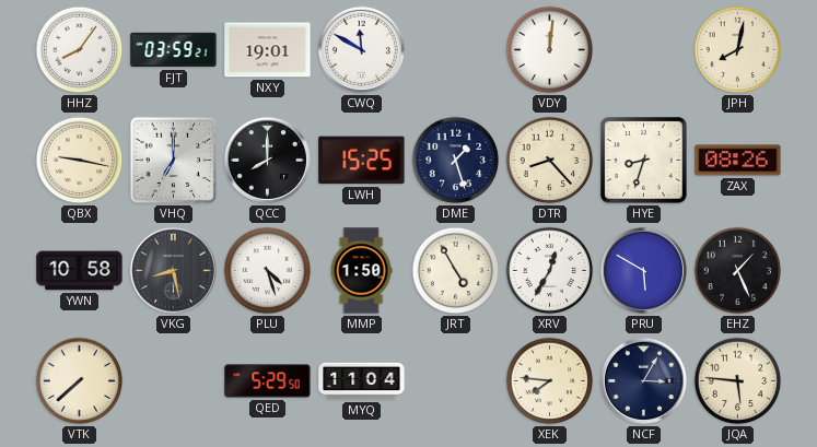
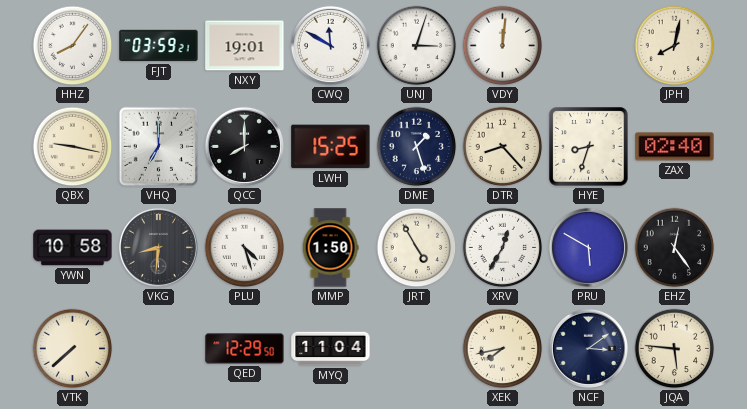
UNJ: none -> 3:03
ZAX: 08:26 -> 02:40
VKG: 8:28 -> 8:31
EHZ: 1:26 -> 12:24
QED: 5:29 -> 12:29
XEK: 7:46 -> 7:43
NCF: 3:05 -> 3:09
